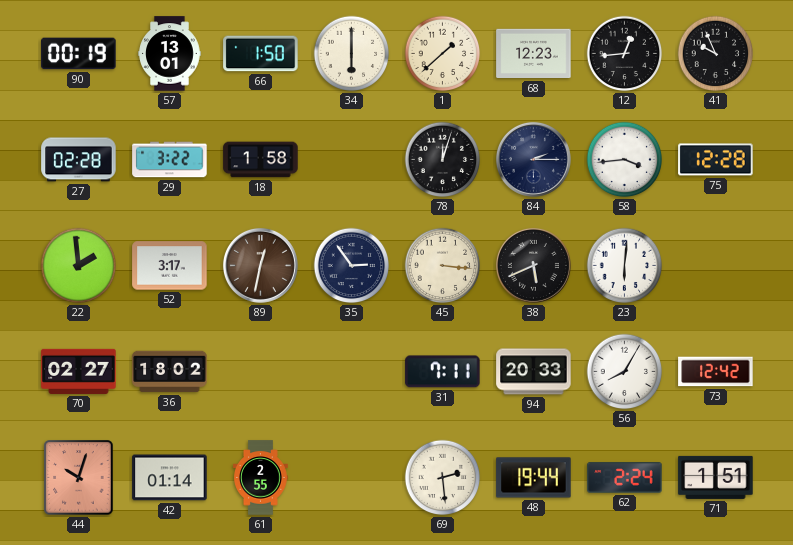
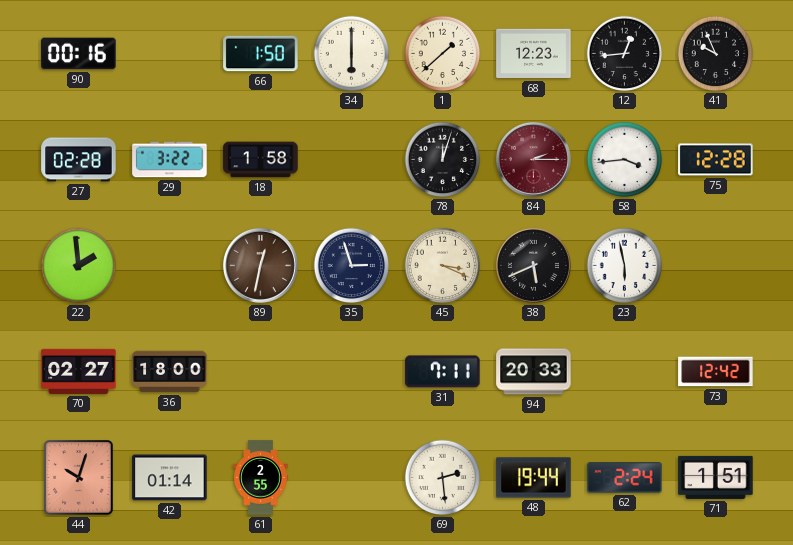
90: 00:19 -> 00:16
57: 13:01 -> none
84 dial: navy -> burgundy
52: 3:17 -> none
35: 2:54 -> 2:57
45: 3:16 -> 3:19
23: 6:01 -> 5:58
36: 18:02 -> 18:00
56: 8:05 -> none
